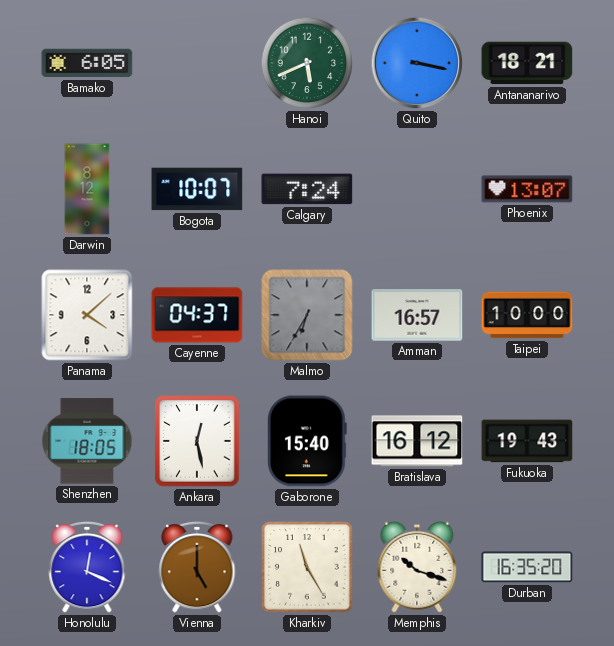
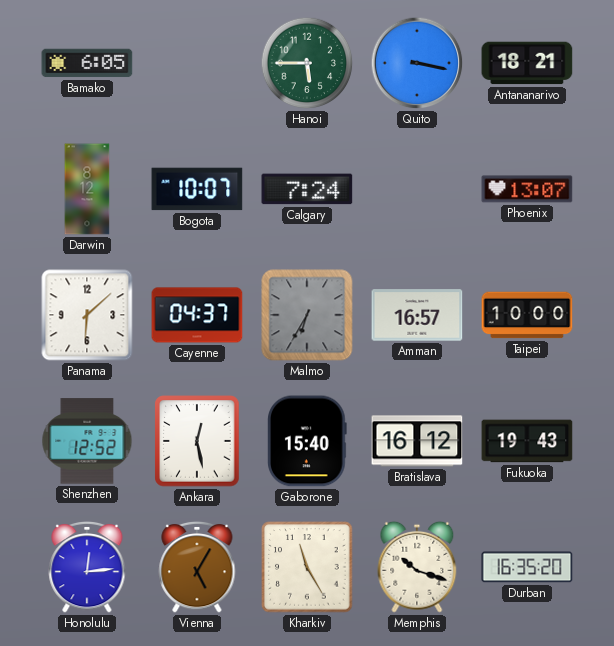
Hanoi: 5:41 -> 5:45
Panama: 4:08 -> 6:08
Shenzhen: 18:05 -> 12:52
Honolulu: 12:19 -> 12:14
Vienna: 5:00 -> 5:05
